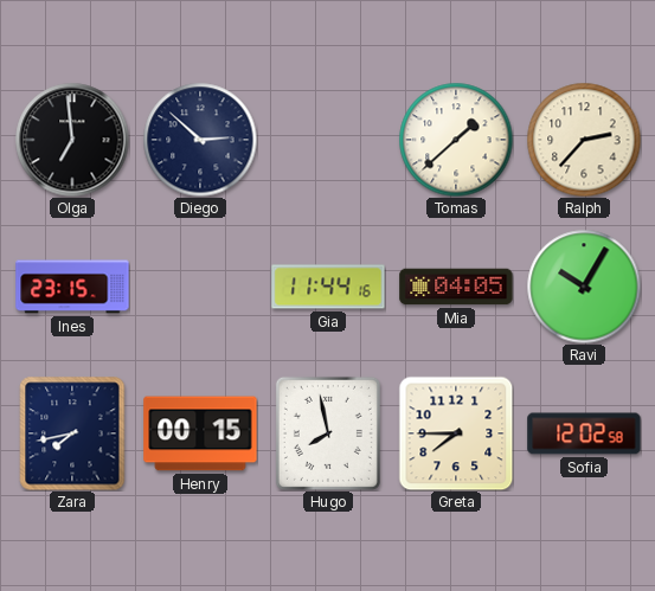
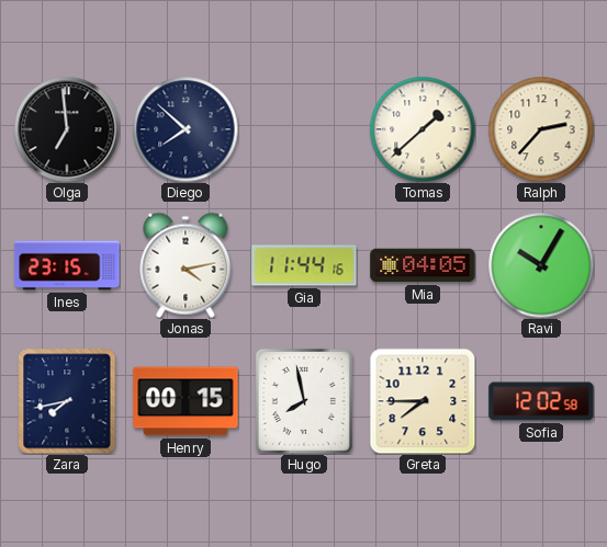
Diego: 2:52 -> 7:52
Jonas: none -> 4:13
